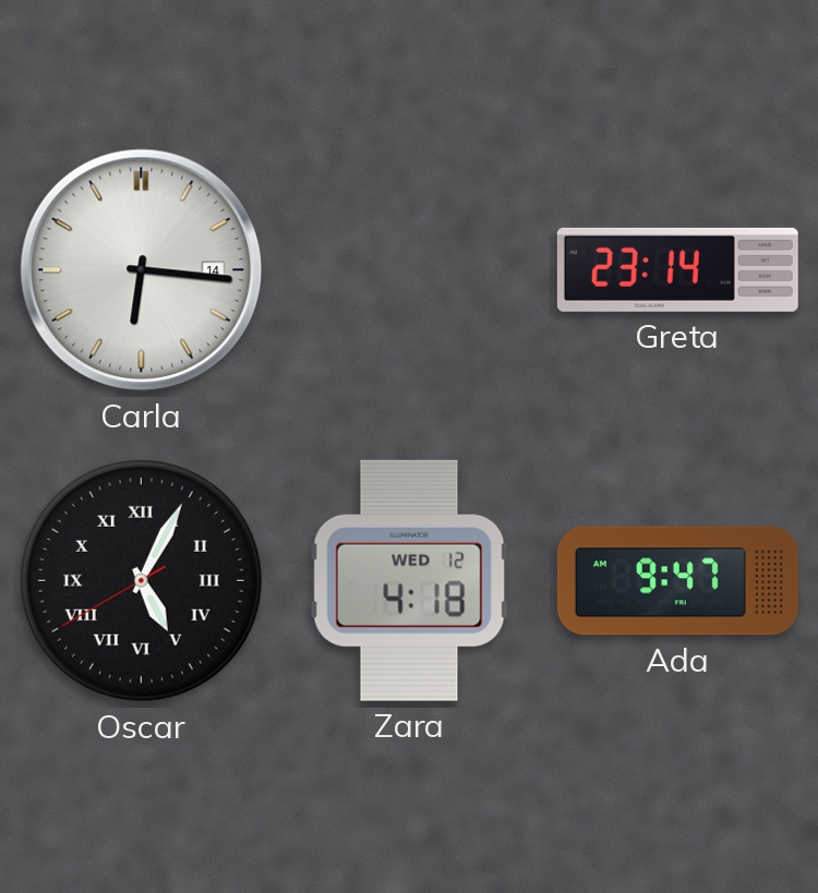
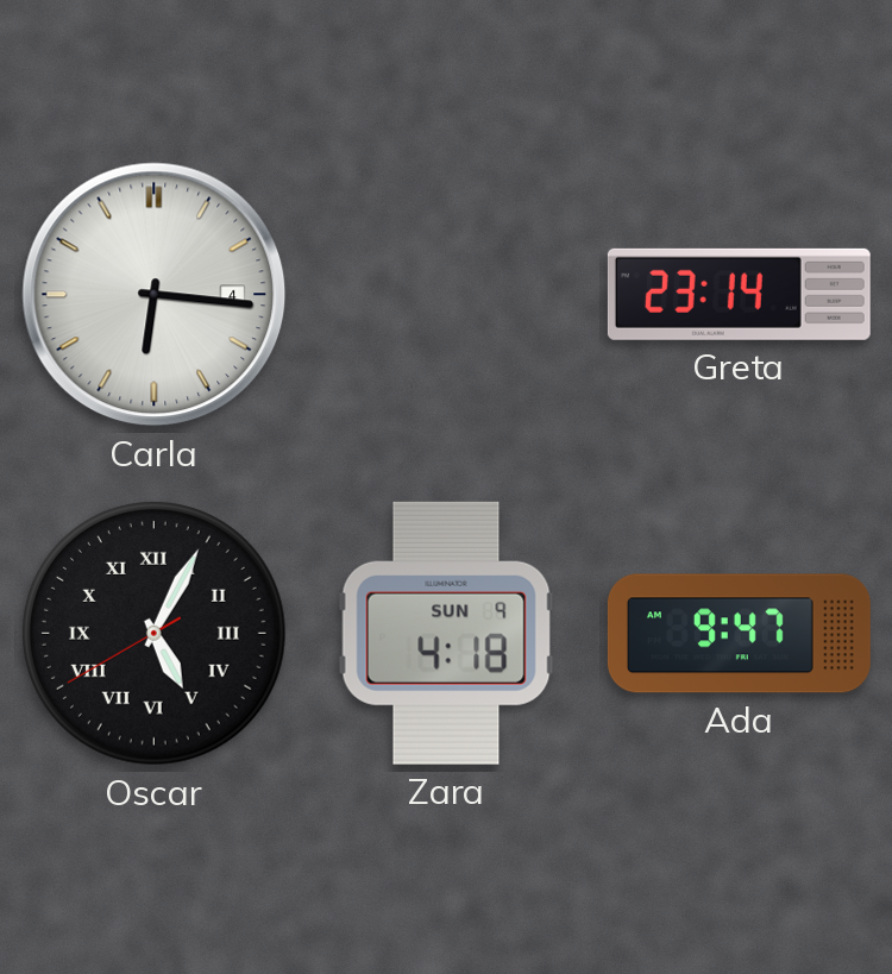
Carla date: 14 -> 4
Zara date: WED 12 -> SUN 9
